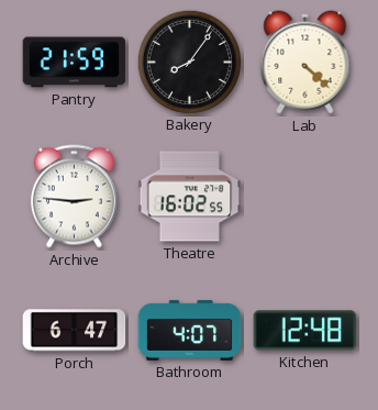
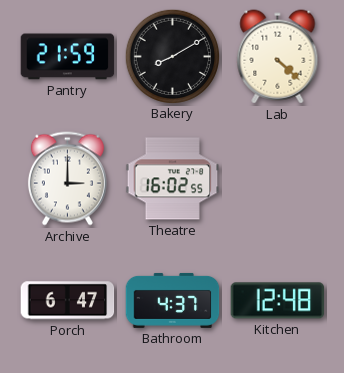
Bakery: 8:06 -> 8:10
Archive: 2:46 -> 3:00
Bathroom: 4:07 -> 4:37
